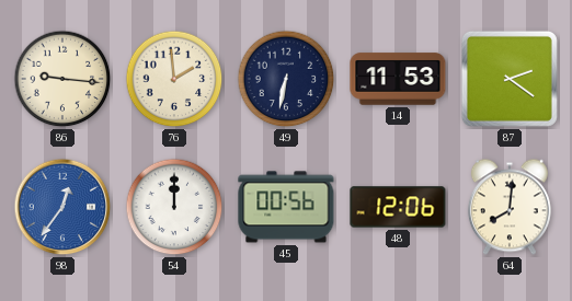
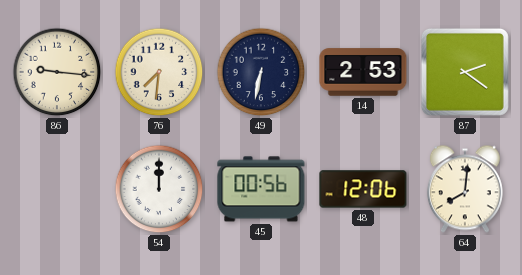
76: 1:59 -> 7:31
14: 11:53 -> 2:53
98: 12:36 -> none
